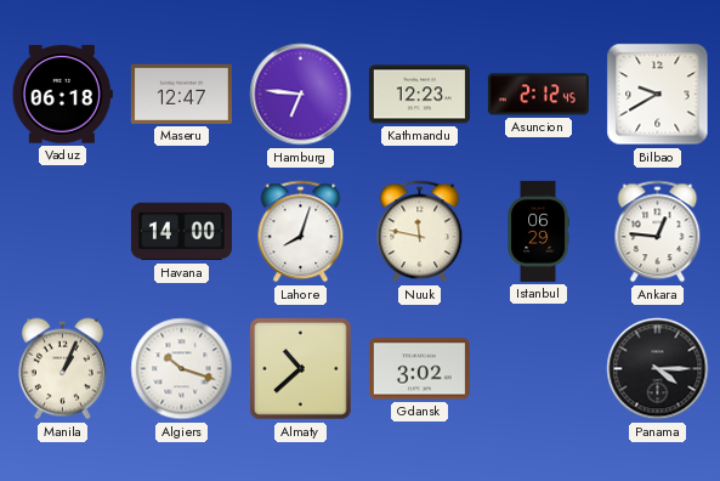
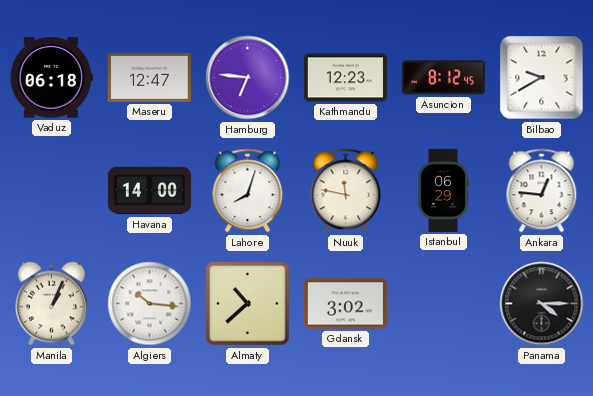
Asuncion: 2:12 -> 8:12
Algiers: 10:18 -> 10:16
